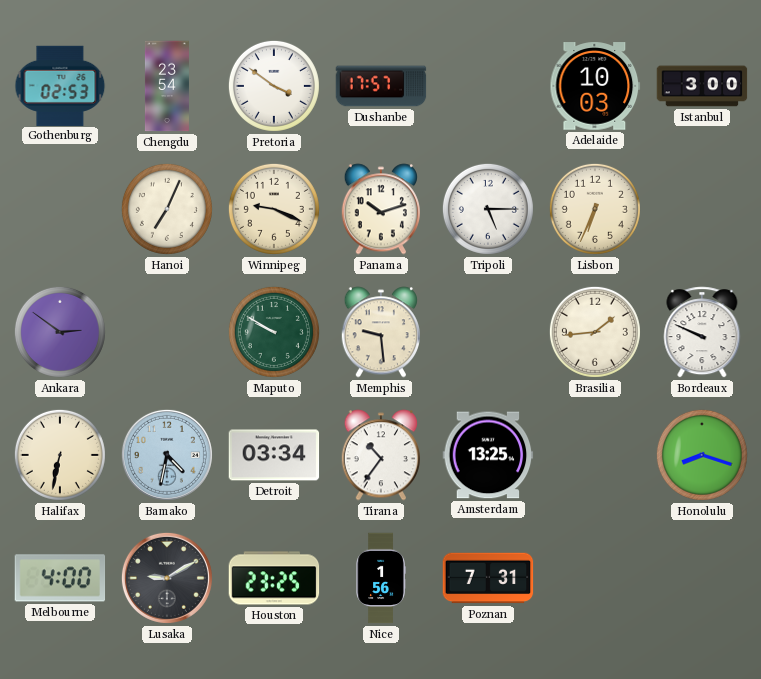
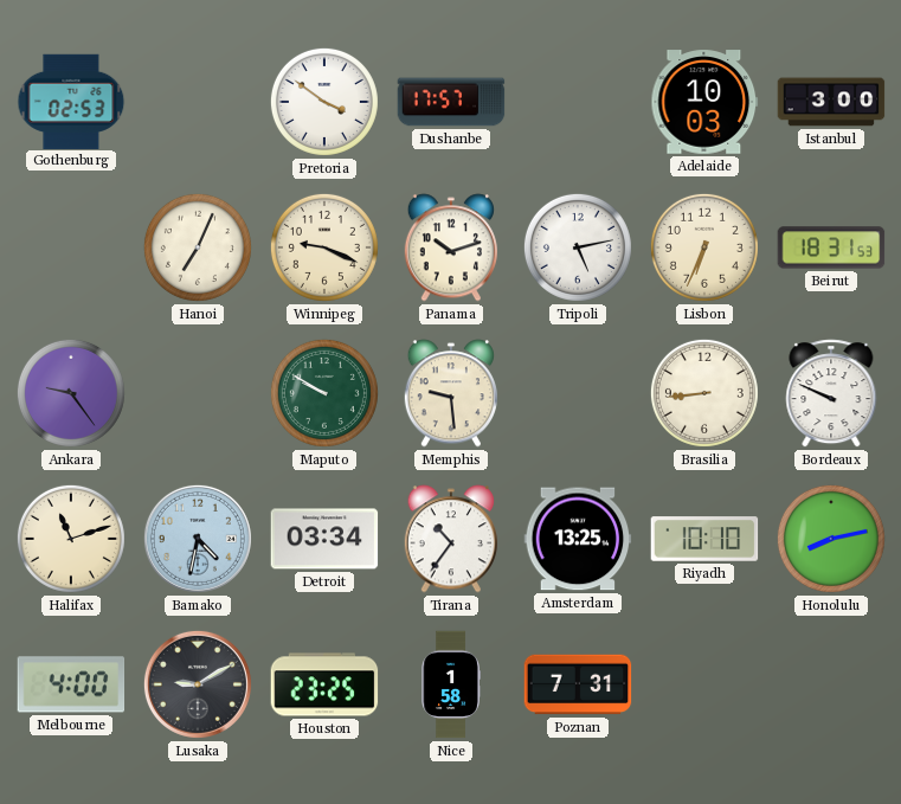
Chengdu: 23:54 -> none
Tripoli: 5:15 -> 5:13
Beirut: none -> 18:31
Ankara: 2:51 -> 9:24
Brasilia: 1:44 -> 8:44
Halifax: 6:32 -> 11:12
Riyadh: none -> 10:10
Honolulu: 8:18 -> 8:13
Nice: 1:56 -> 1:58
